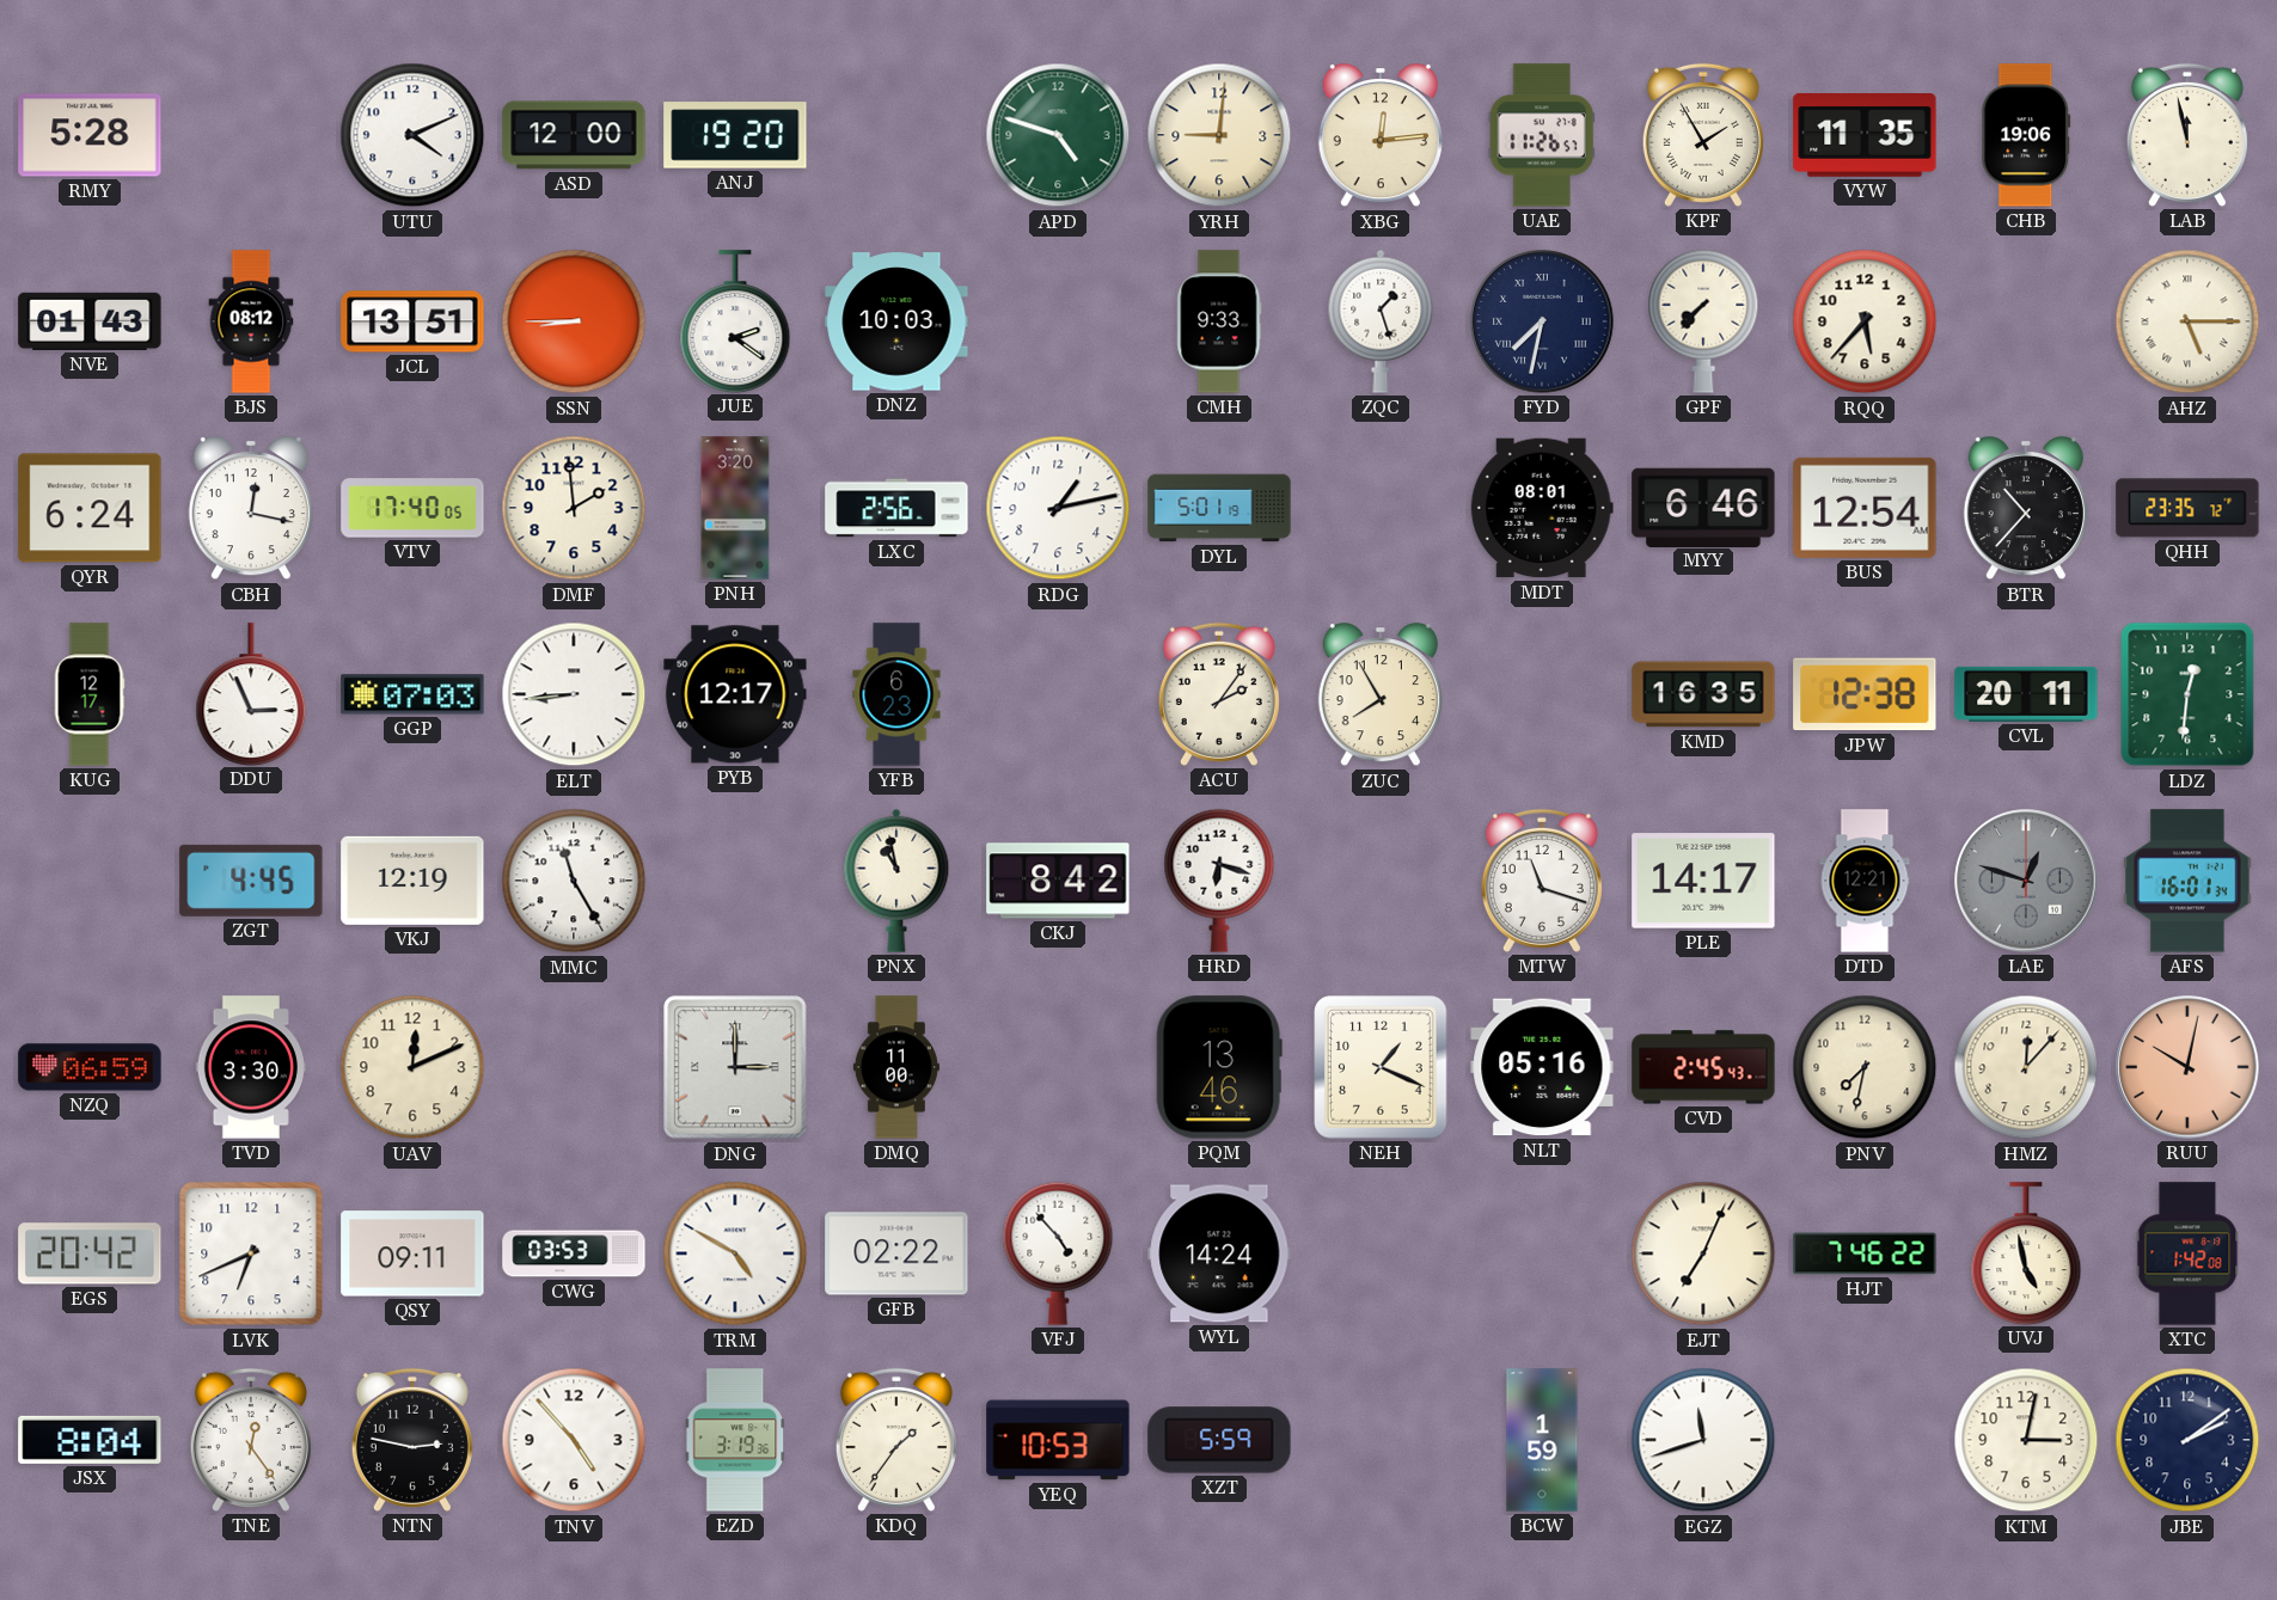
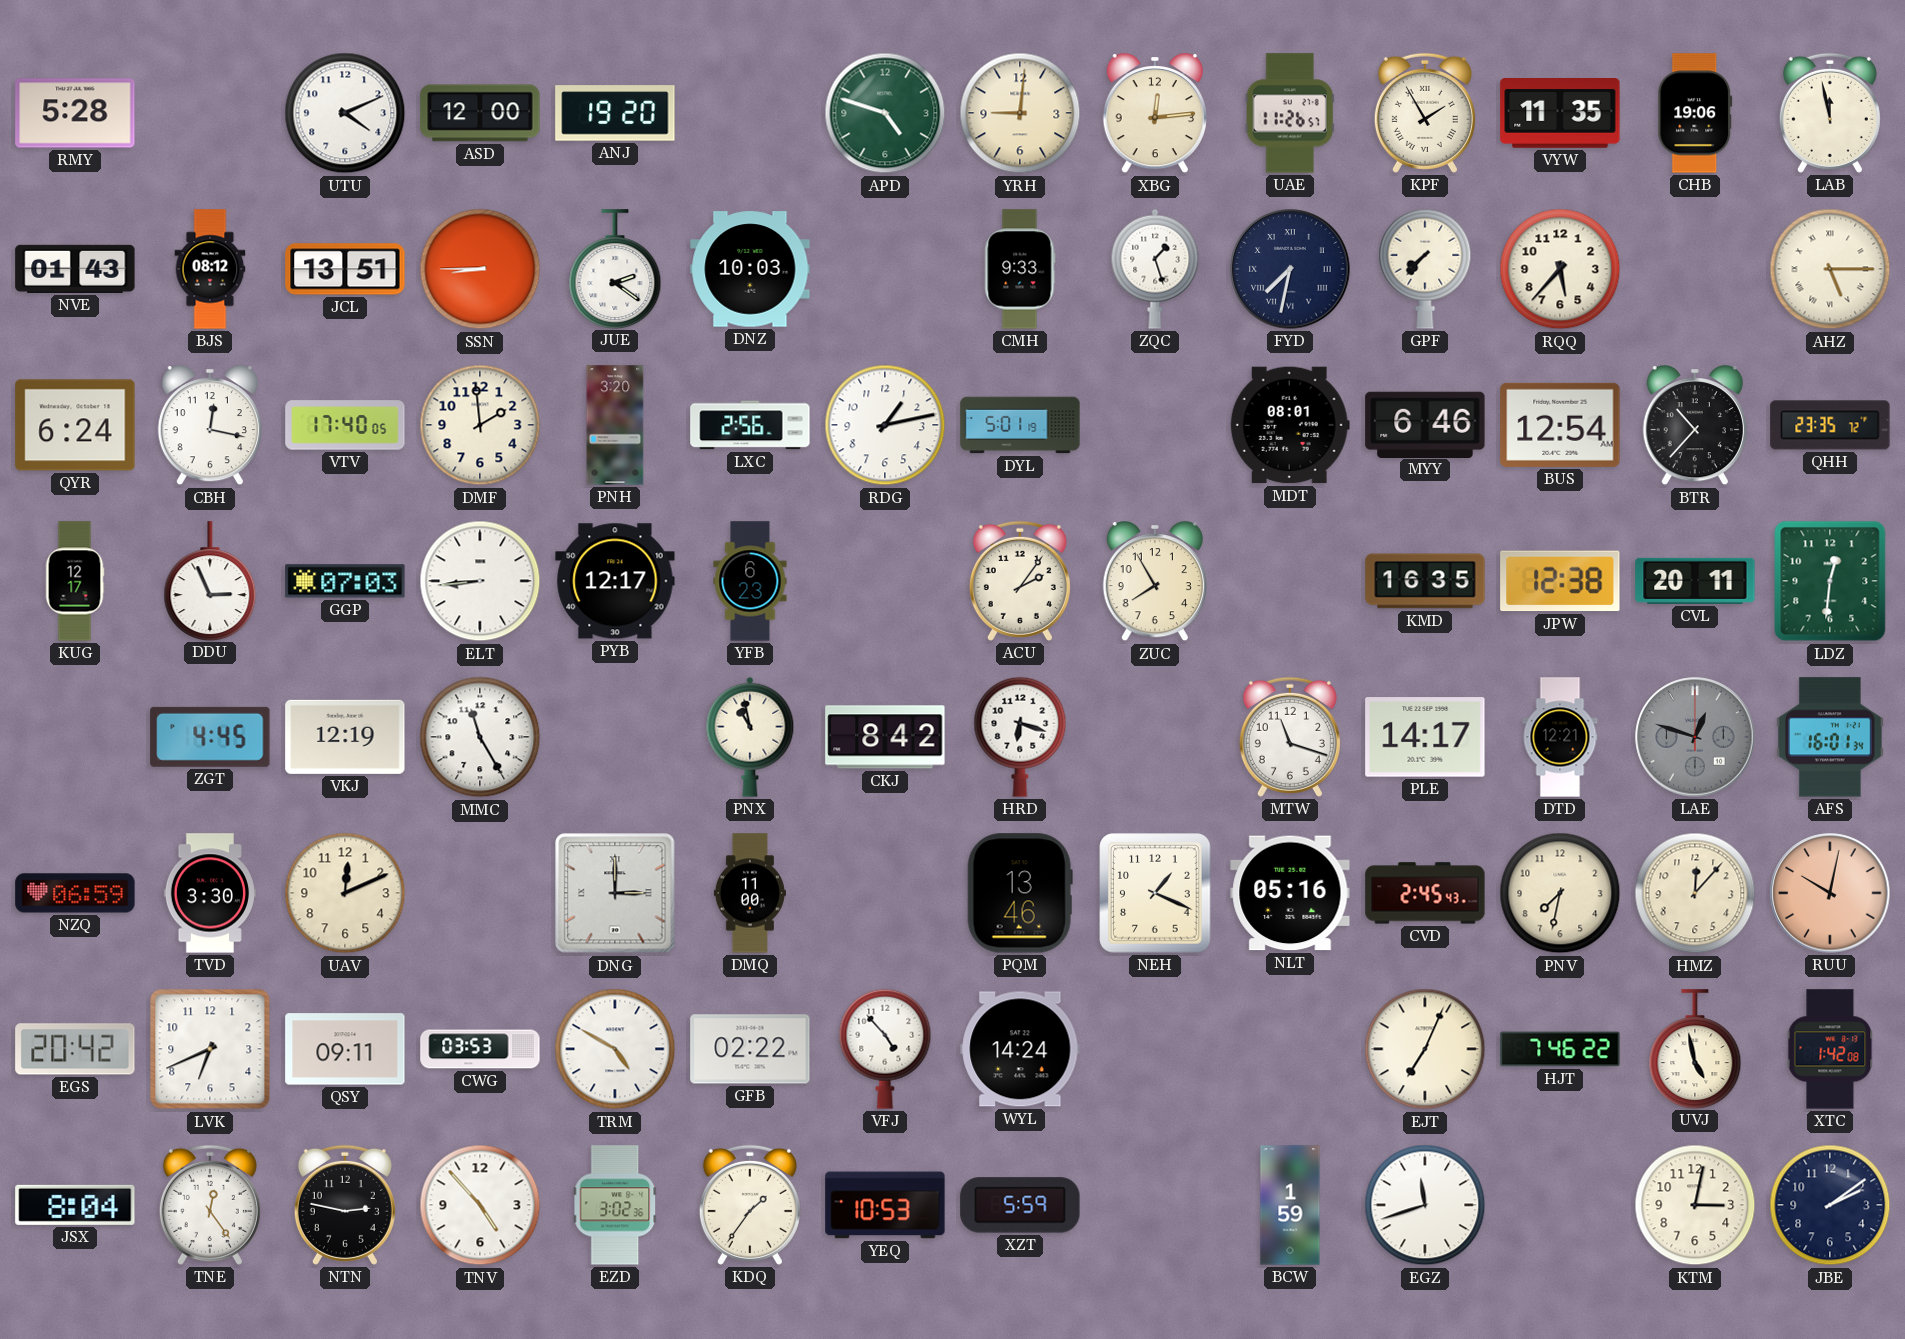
EZD: 3:19 -> 3:02
